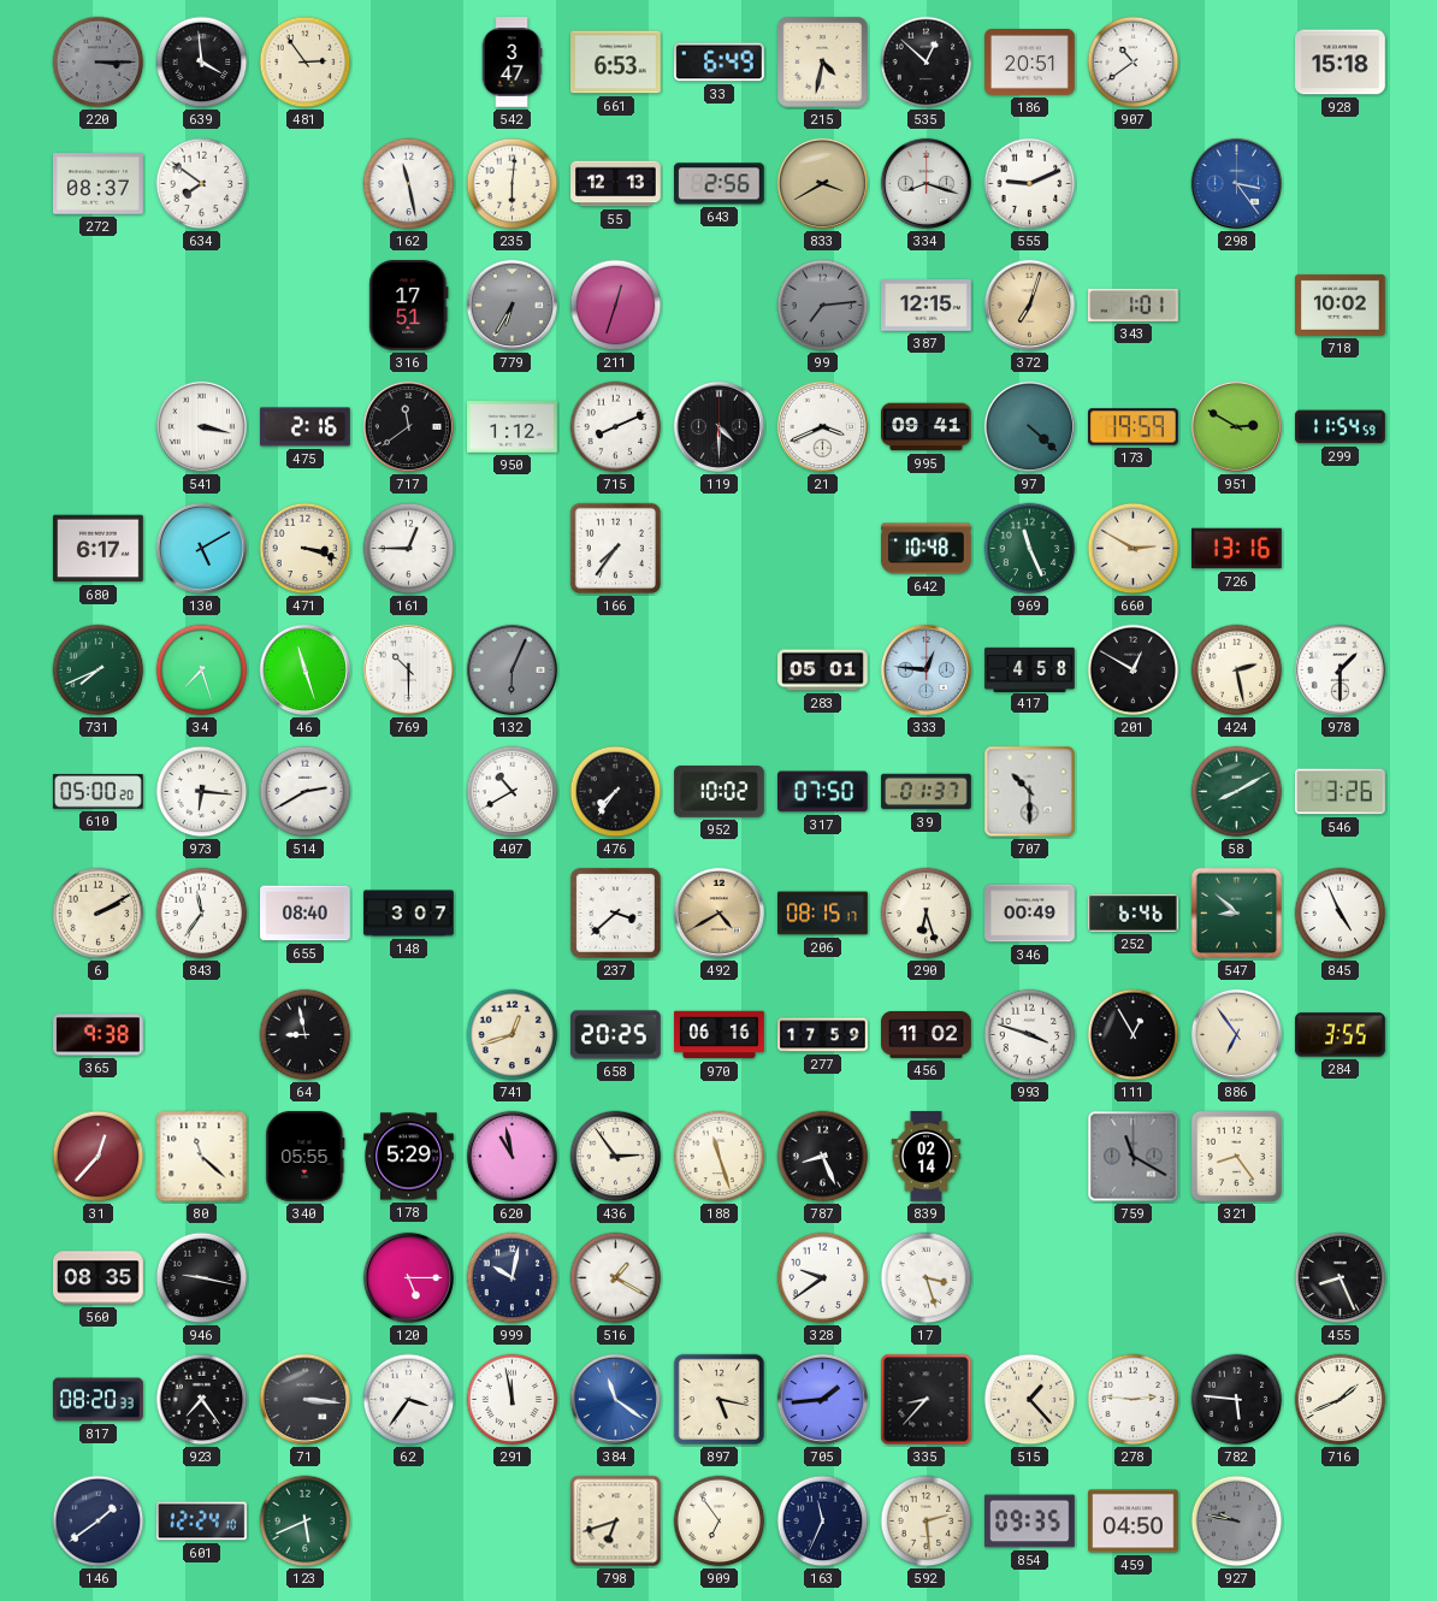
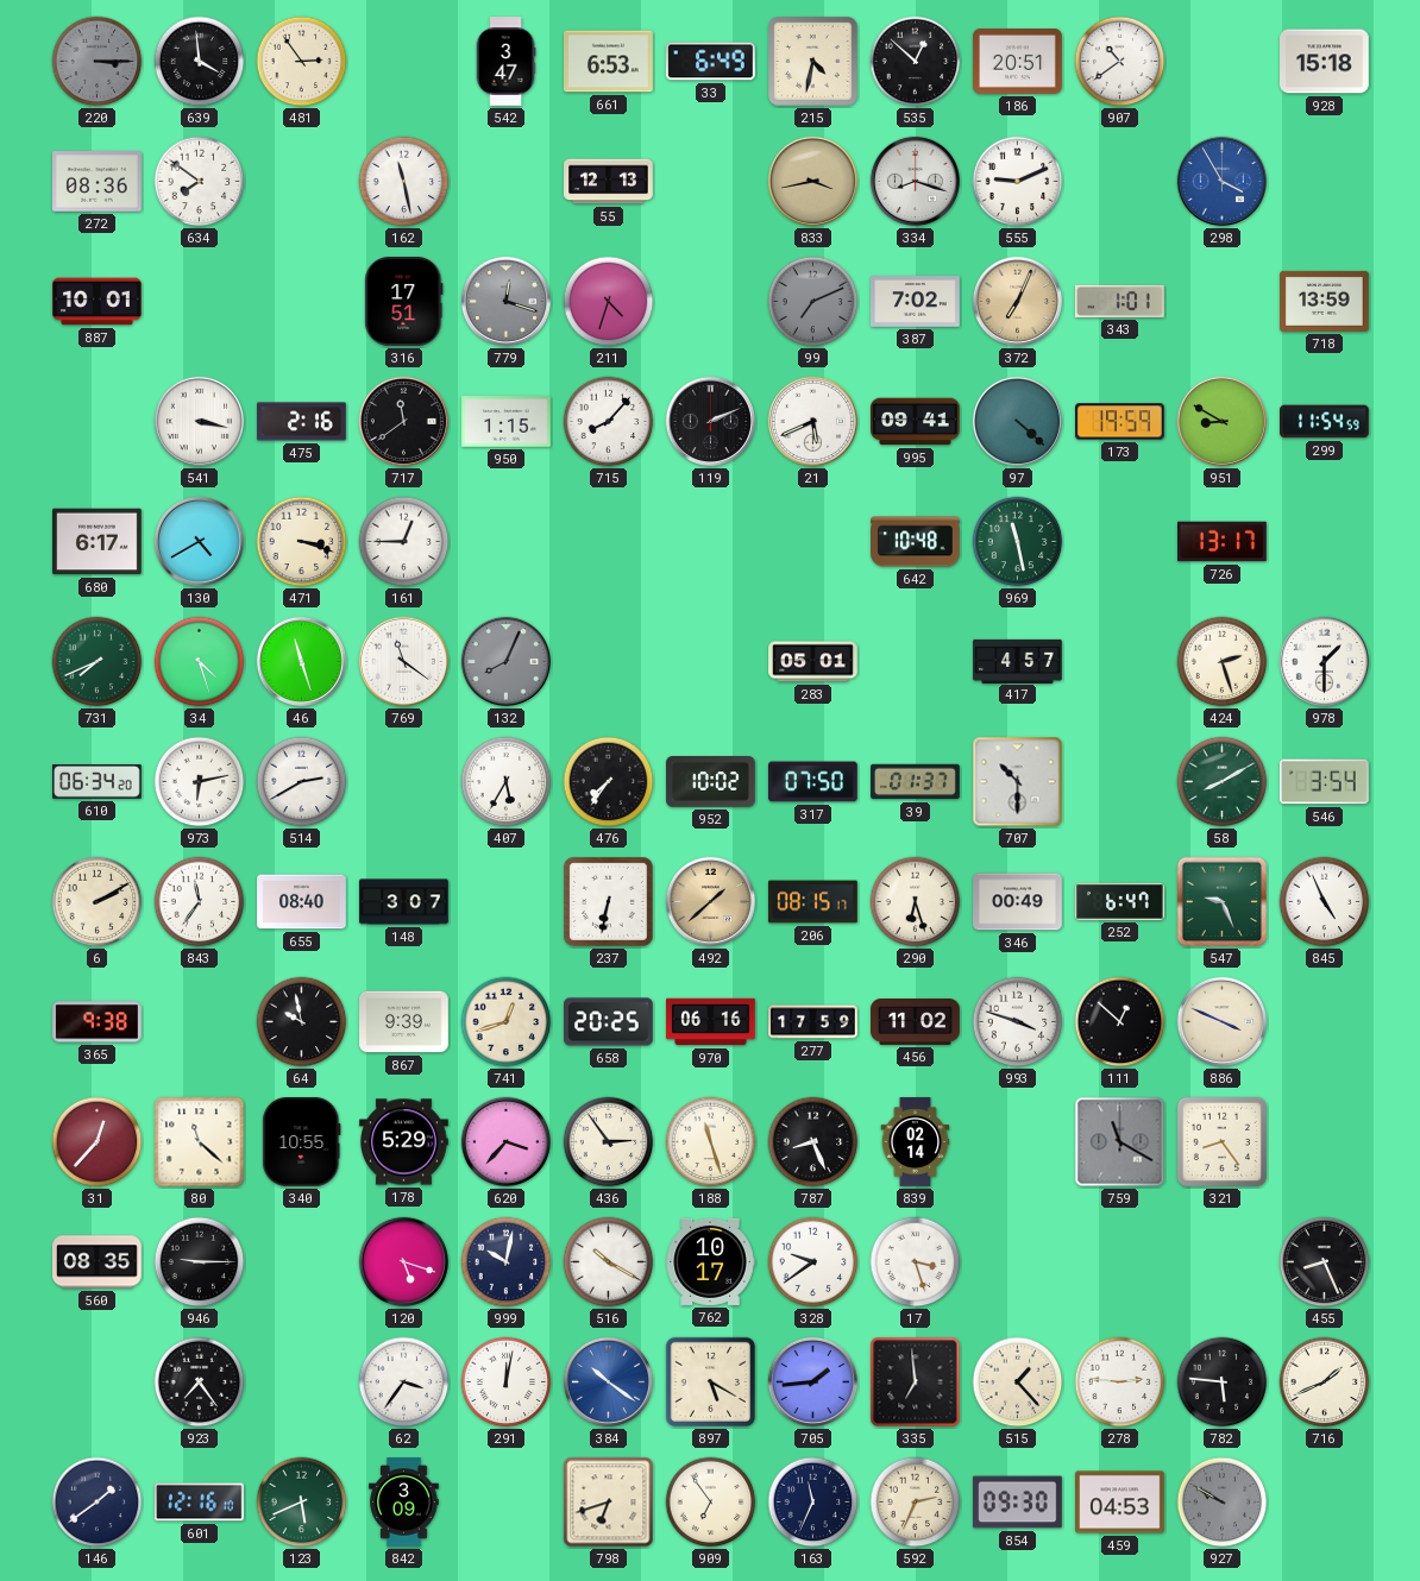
272: 08:37 -> 08:36
235: 6:01 -> none
643: 2:56 -> none
833: 3:40 -> 3:43
298: 3:24 -> 3:55
887: none -> 10:01
779: 6:35 -> 12:18
211: 12:33 -> 4:33
99: 7:14 -> 7:11
387: 12:15 -> 7:02
372: 7:03 -> 7:04
718: 10:02 -> 13:59
950: 1:12 -> 1:15
715: 8:11 -> 8:07
119: 4:30 -> 2:11
21: 3:41 -> 5:41
951: 2:50 -> 8:50
130: 5:10 -> 4:40
166: 7:36 -> none
969: 11:26 -> 11:28
660: 2:50 -> none
726: 13:16 -> 13:17
34: 7:27 -> 4:27
769: 10:30 -> 11:21
132: 6:04 -> 8:04
333: 12:46 -> none
417: 4:58 -> 4:57
201: 12:50 -> none
424: 2:28 -> 2:27
610: 05:00 -> 06:34
973: 6:16 -> 6:13
407: 10:40 -> 5:35
546: 3:26 -> 3:54
237: 3:38 -> 6:32
492: 4:40 -> 1:38
252: 6:46 -> 6:47
547: 8:52 -> 9:26
64: 8:58 -> 9:58
867: none -> 9:39
111: 12:55 -> 12:52
886: 6:54 -> 3:49
284: 3:55 -> none
340: 05:55 -> 10:55
620: 10:58 -> 3:37
946: 9:17 -> 9:15
120: 5:15 -> 5:18
516: 1:20 -> 10:20
762: none -> 10:17
817: 08:20 -> none
71: 3:16 -> none
291: 11:58 -> 12:02
384: 11:21 -> 10:21
897: 5:17 -> 5:20
335: 8:37 -> 6:59
601: 12:24 -> 12:16
842: none -> 3:09
592: 2:29 -> 2:34
854: 09:35 -> 09:30
459: 04:50 -> 04:53
927: 9:47 -> 9:50
